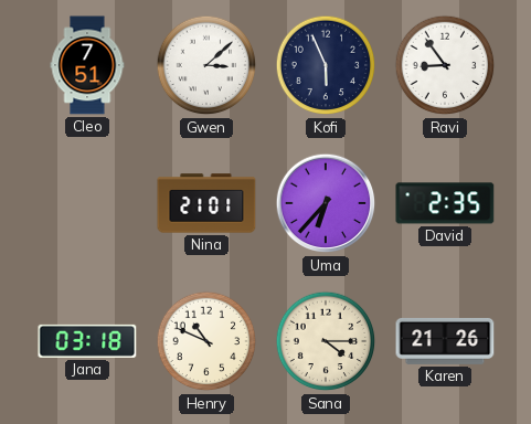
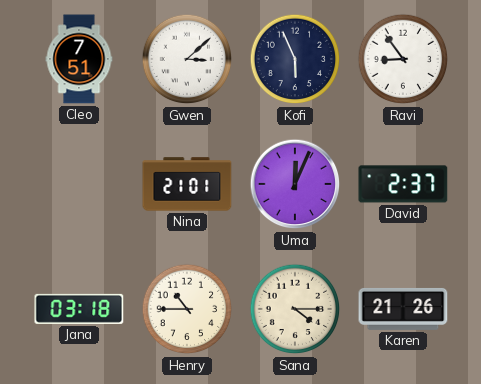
Uma: 6:37 -> 12:04
David: 2:35 -> 2:37
Henry: 10:49 -> 10:45
